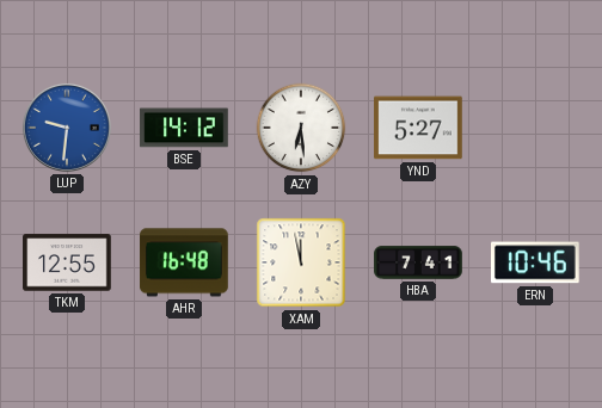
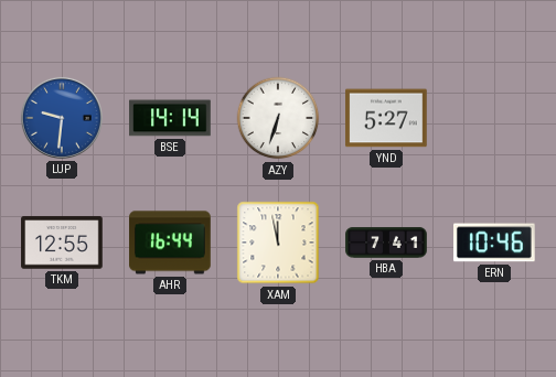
BSE: 14:12 -> 14:14
AZY: 6:29 -> 6:33
AHR: 16:48 -> 16:44
